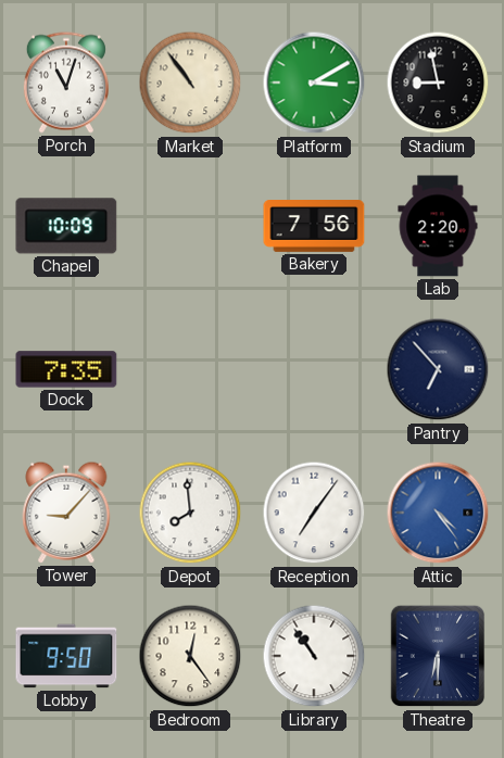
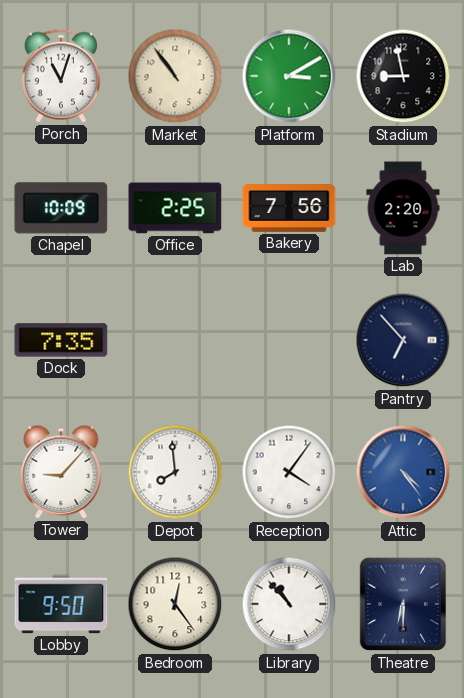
Office: none -> 2:25
Reception: 7:06 -> 4:06
Library: 10:54 -> 10:53
